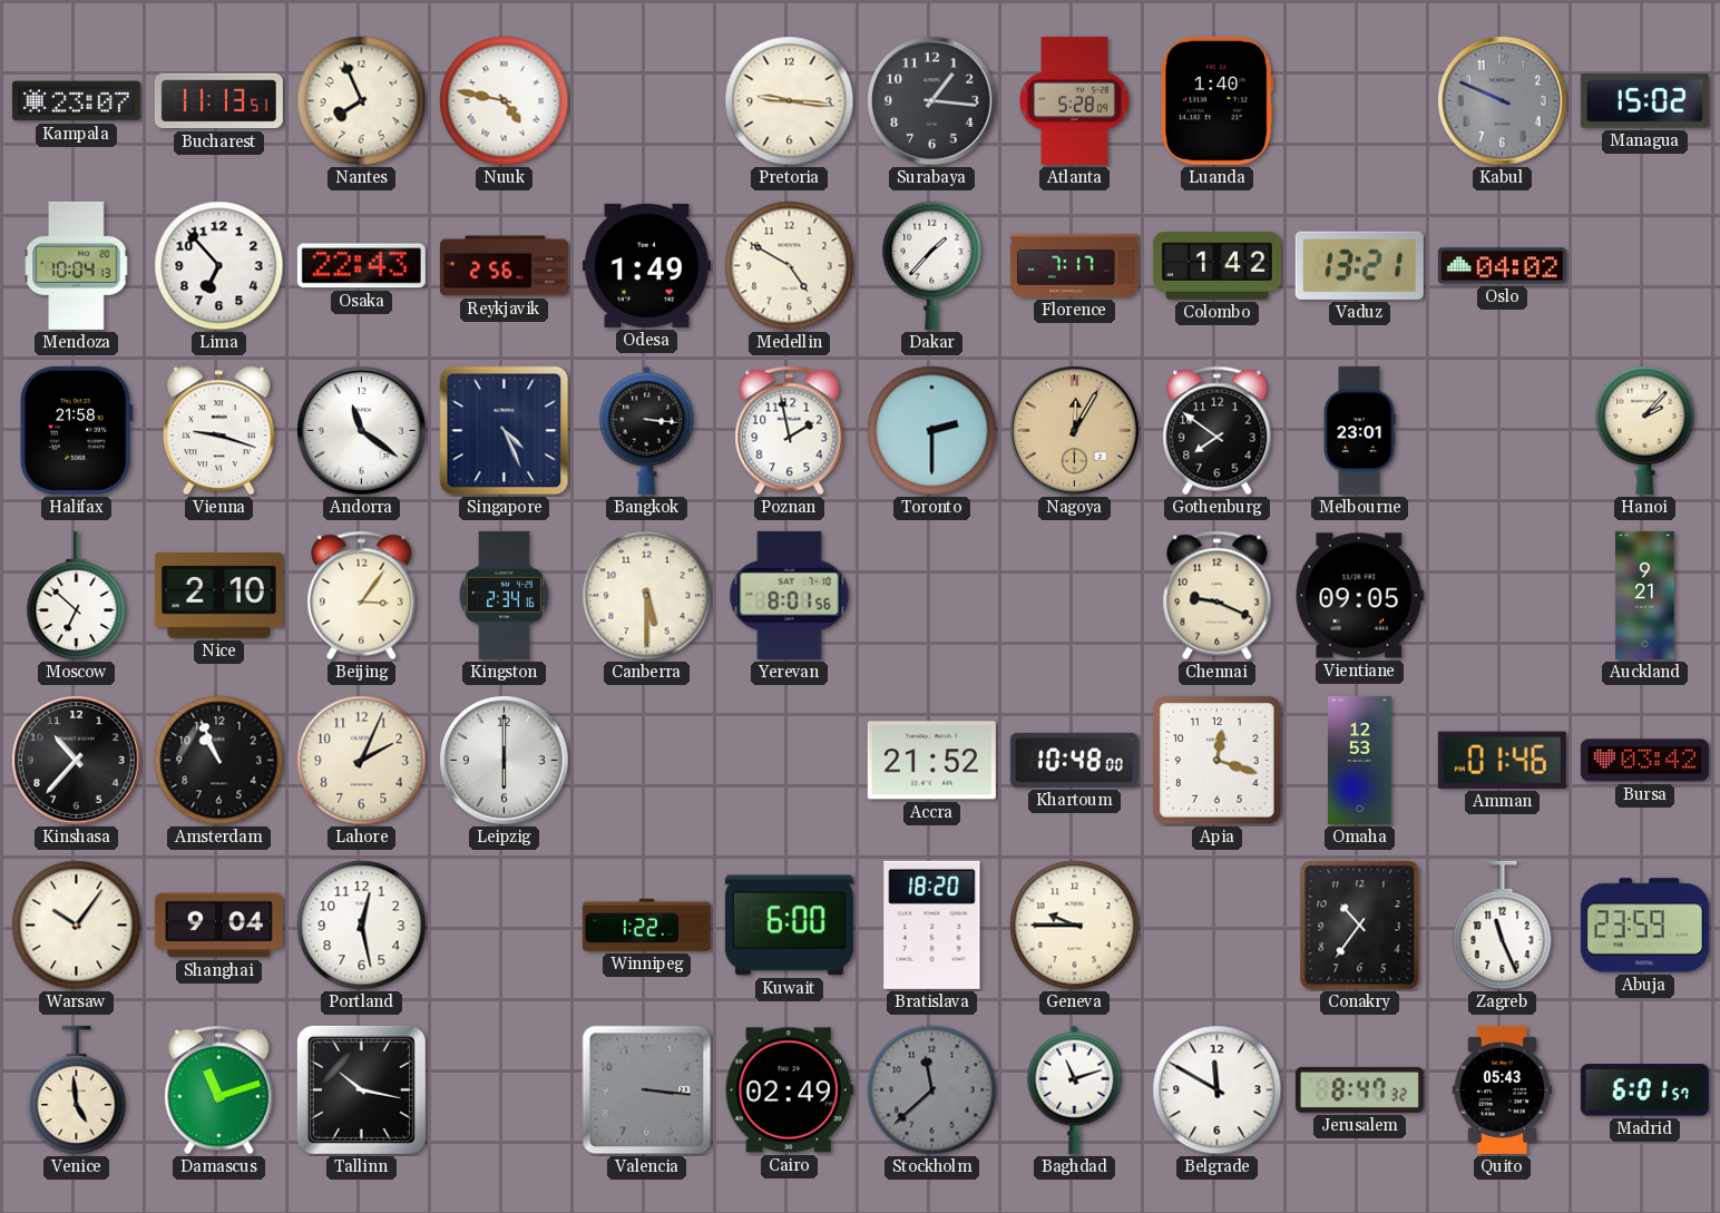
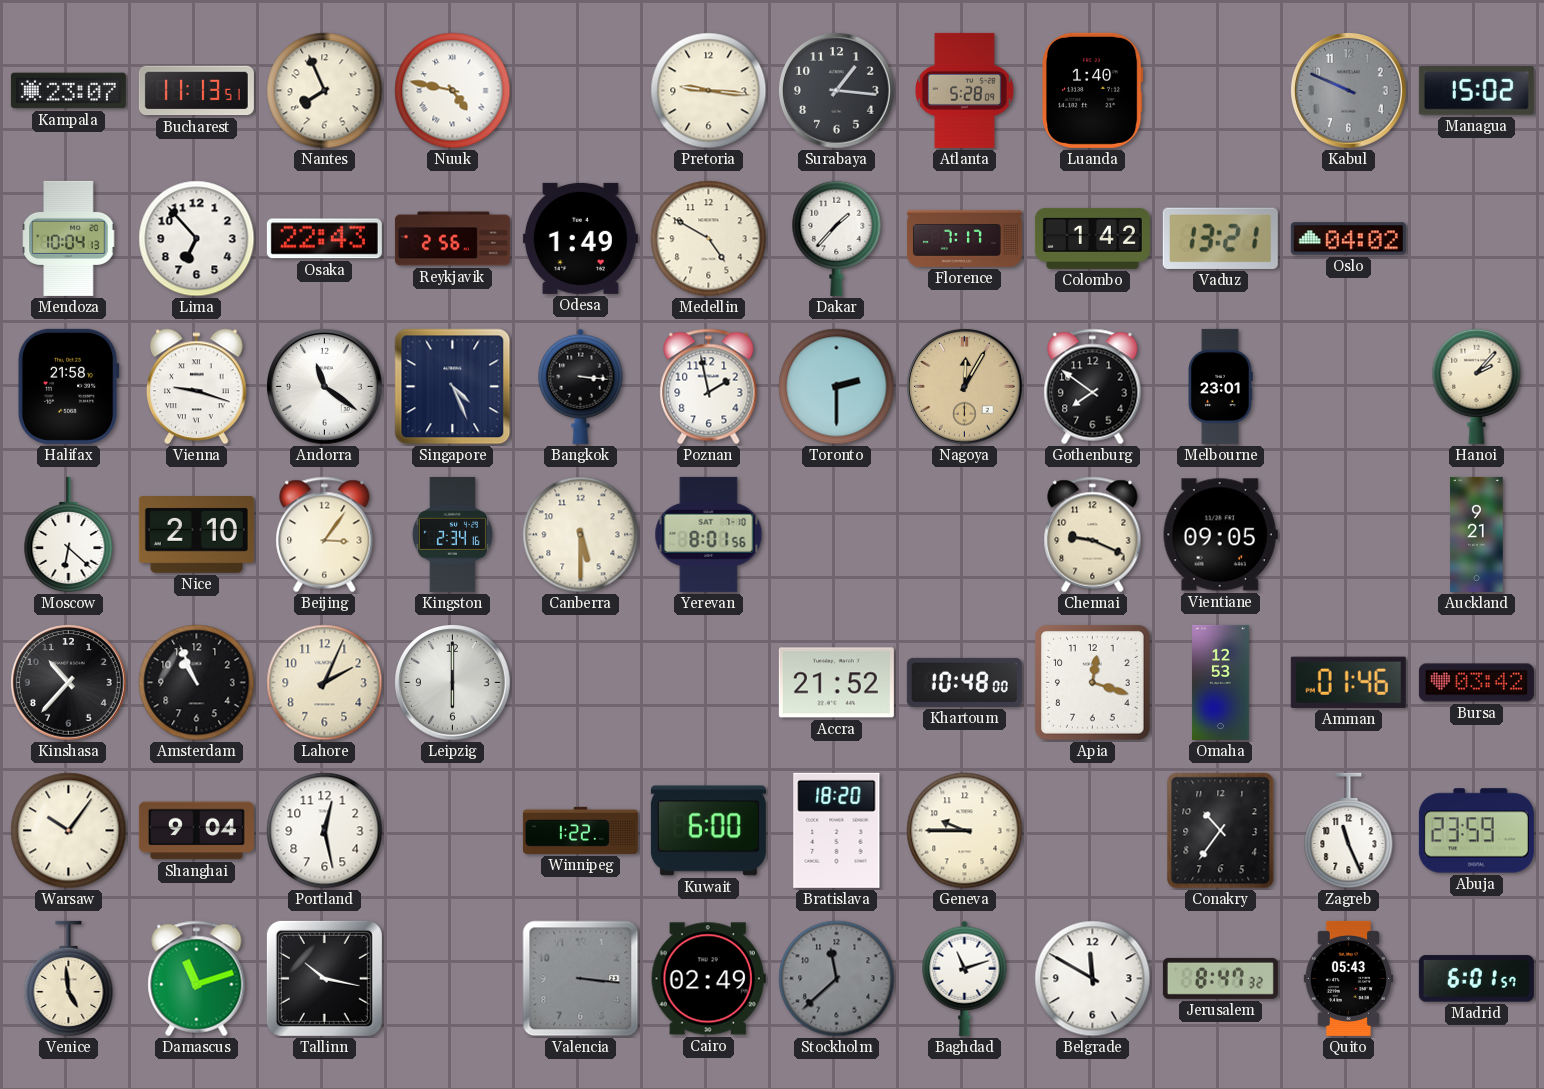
Moscow: 6:52 -> 6:22
